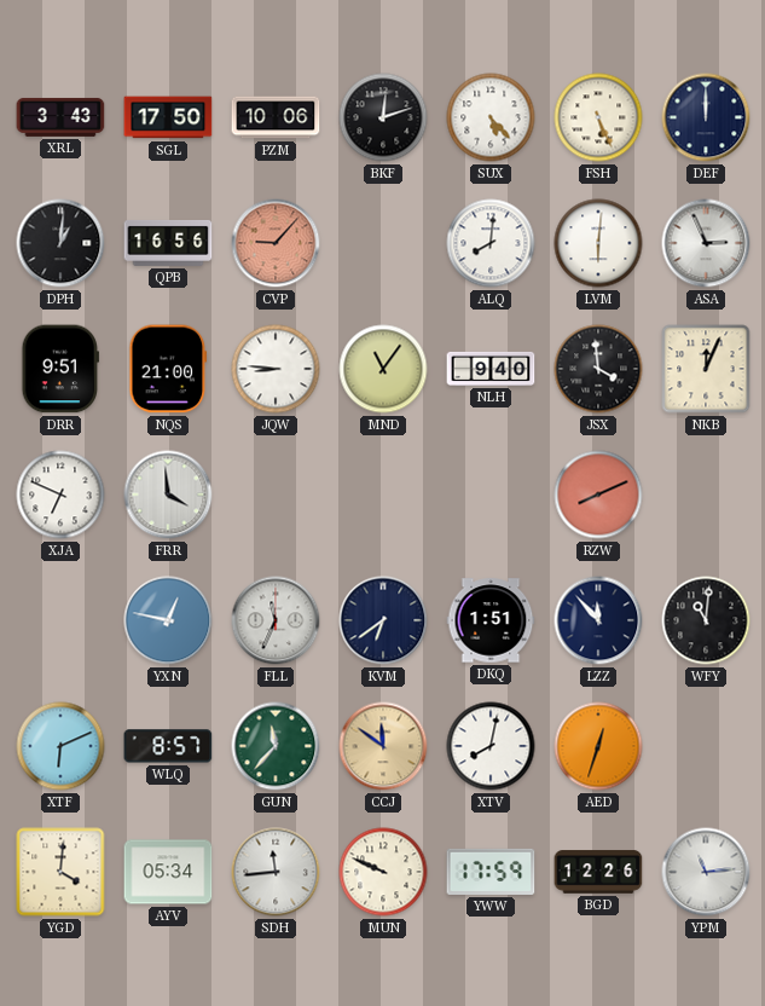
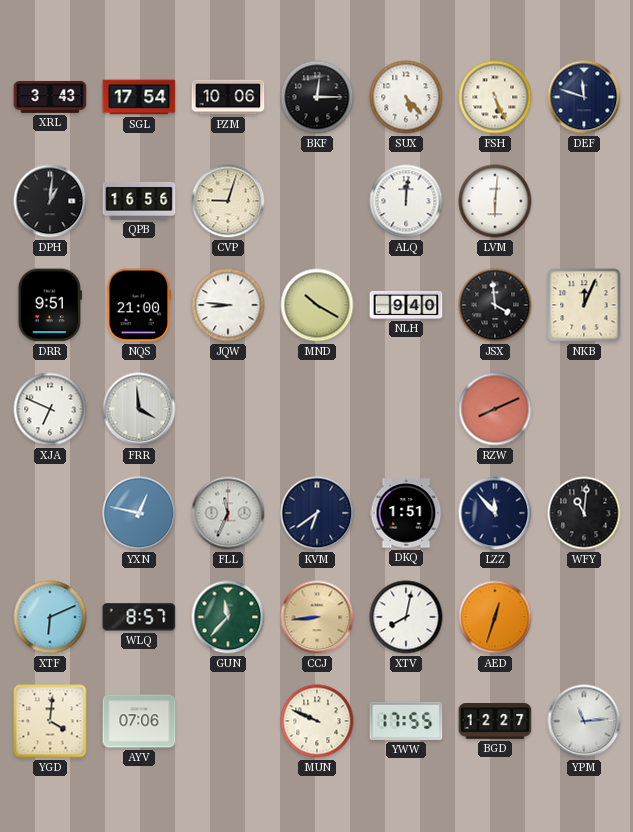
SGL: 17:50 -> 17:54
BKF: 12:12 -> 12:15
DEF: 12:00 -> 11:48
CVP: 9:07 -> 9:03
CVP dial: salmon -> cream
ALQ: 8:01 -> 12:01
ASA: 2:56 -> none
MND: 11:06 -> 10:20
CCJ: 11:51 -> 8:44
AYV: 05:34 -> 07:06
SDH: 11:44 -> none
YWW: 17:59 -> 17:55
BGD: 12:26 -> 12:27
